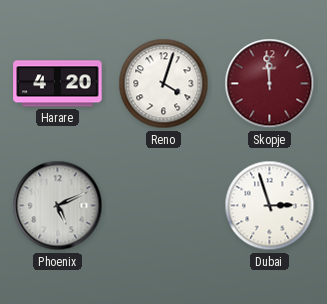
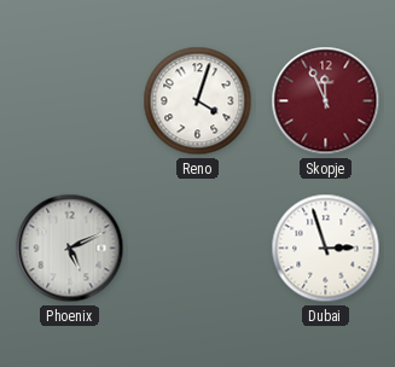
Harare: 4:20 -> none
Skopje: 11:59 -> 11:56
